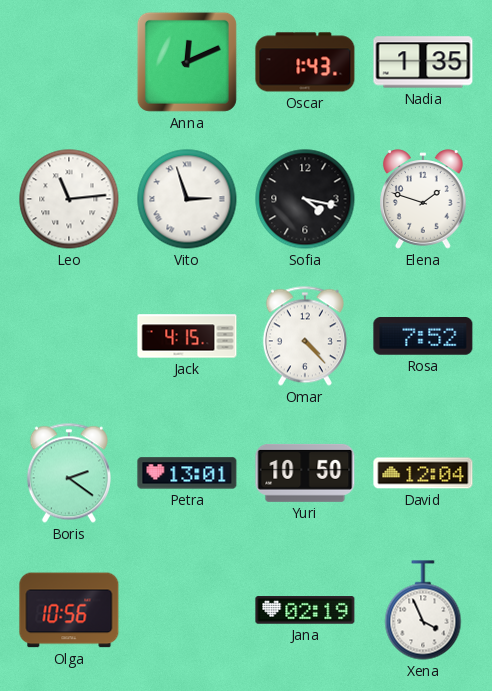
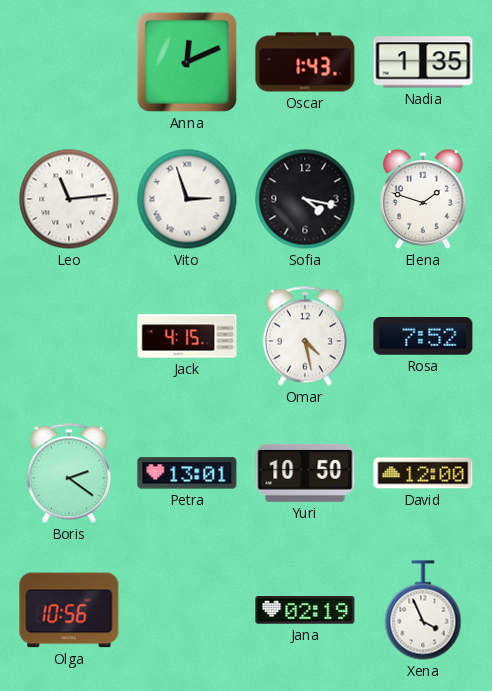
Omar: 4:23 -> 4:28
David: 12:04 -> 12:00
